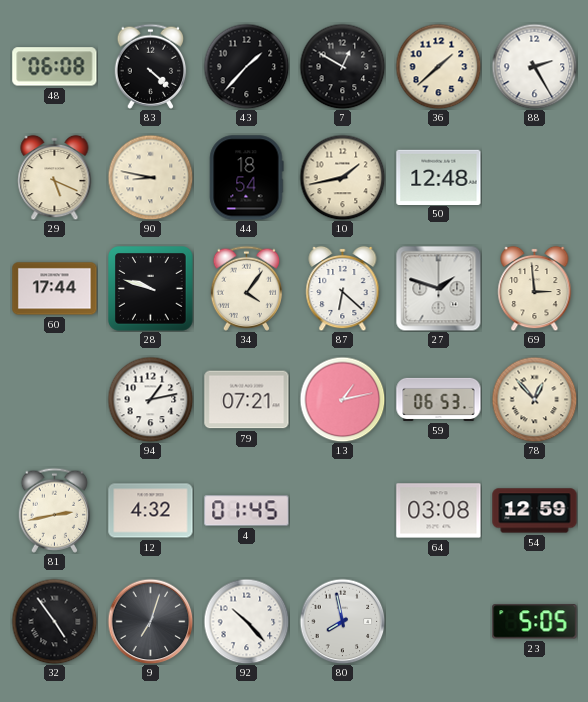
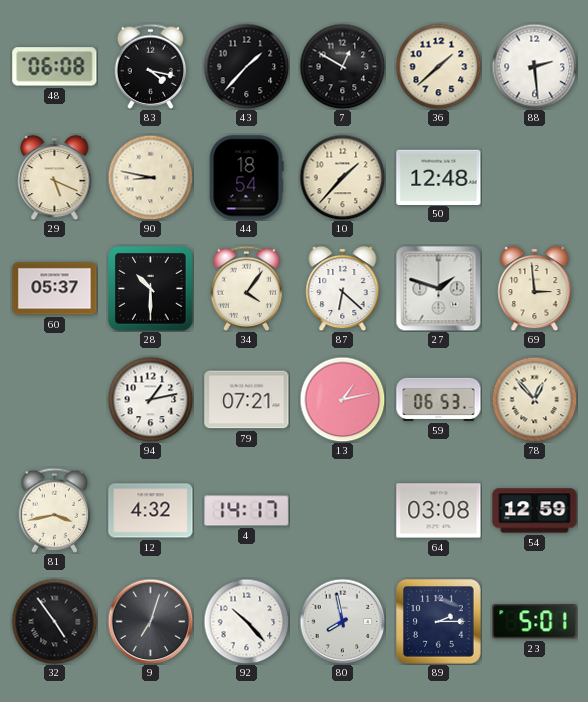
83: 4:22 -> 4:17
88: 2:25 -> 2:29
10: 1:43 -> 1:37
60: 17:44 -> 05:37
28: 9:48 -> 10:30
81: 2:43 -> 3:43
4: 01:45 -> 14:17
89: none -> 2:15
23: 5:05 -> 5:01
